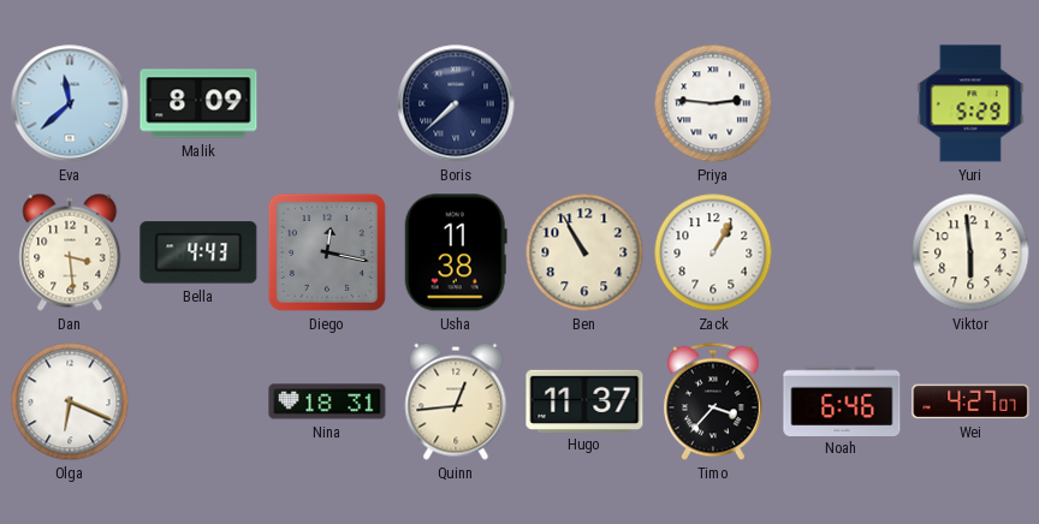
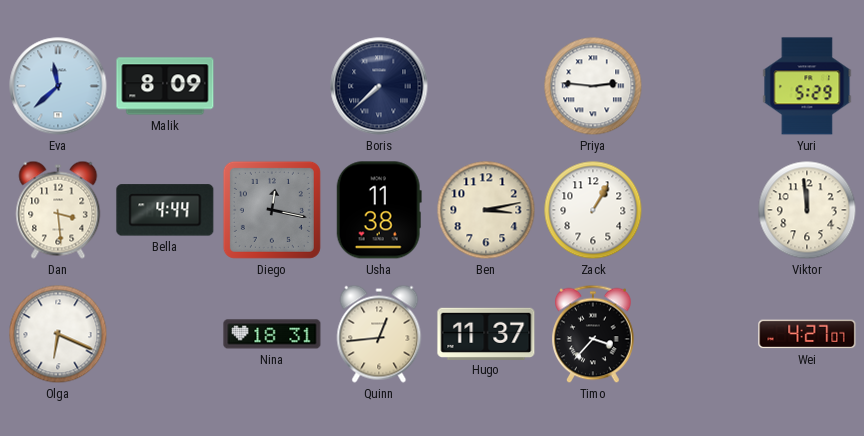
Bella: 4:43 -> 4:44
Ben: 10:55 -> 3:13
Viktor: 5:59 -> 11:59
Noah: 6:46 -> none
